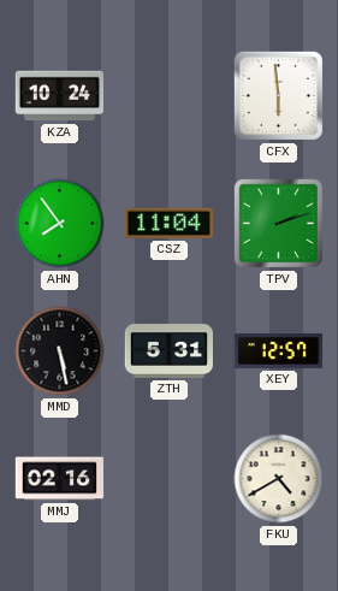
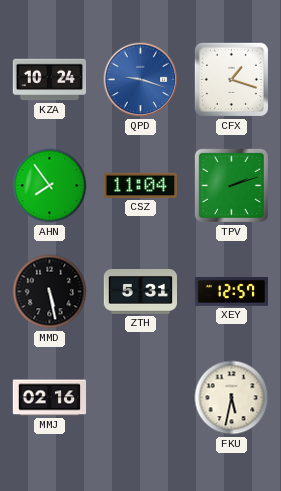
QPD: none -> 9:18
CFX: 5:59 -> 1:18
FKU: 4:40 -> 5:32
